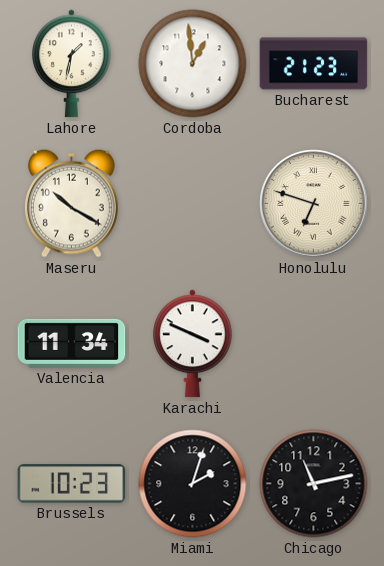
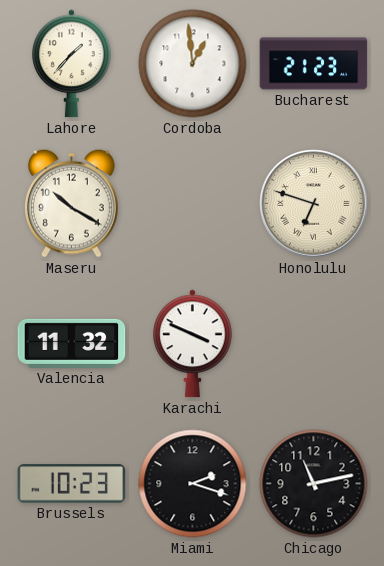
Lahore: 1:32 -> 1:37
Valencia: 11:34 -> 11:32
Miami: 2:03 -> 2:18
